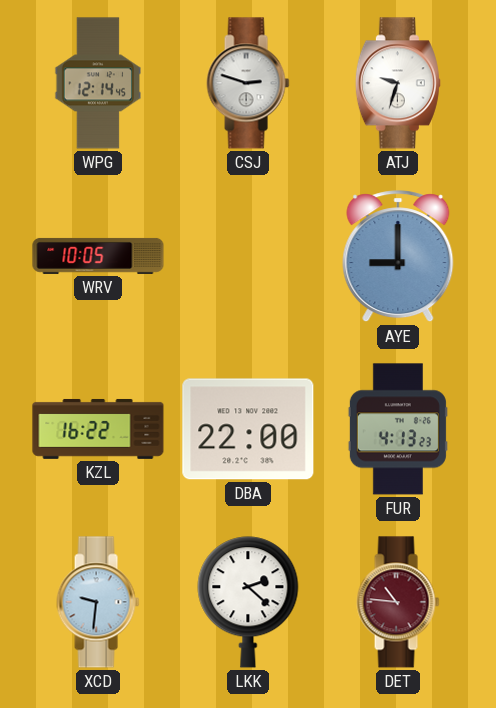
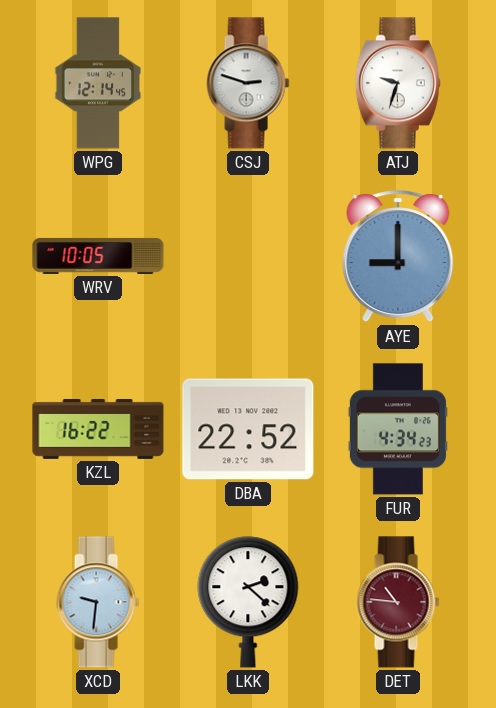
DBA: 22:00 -> 22:52
FUR: 4:13 -> 4:34
